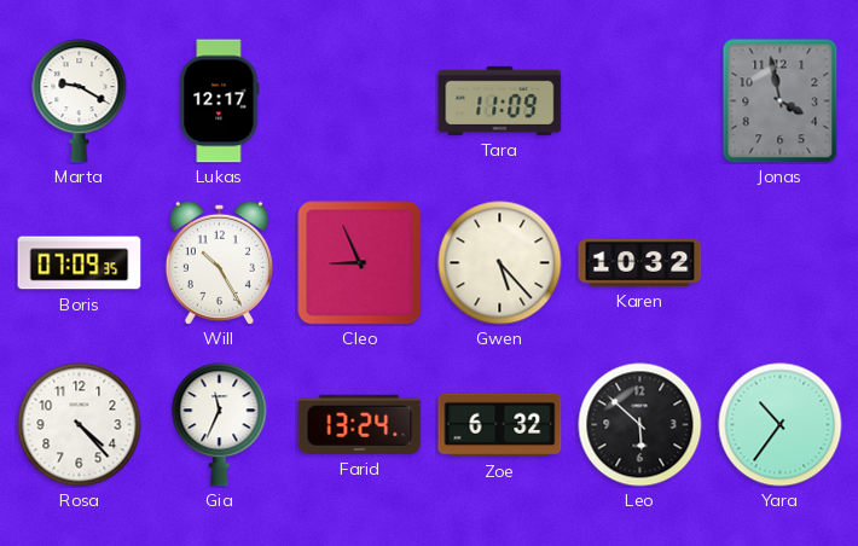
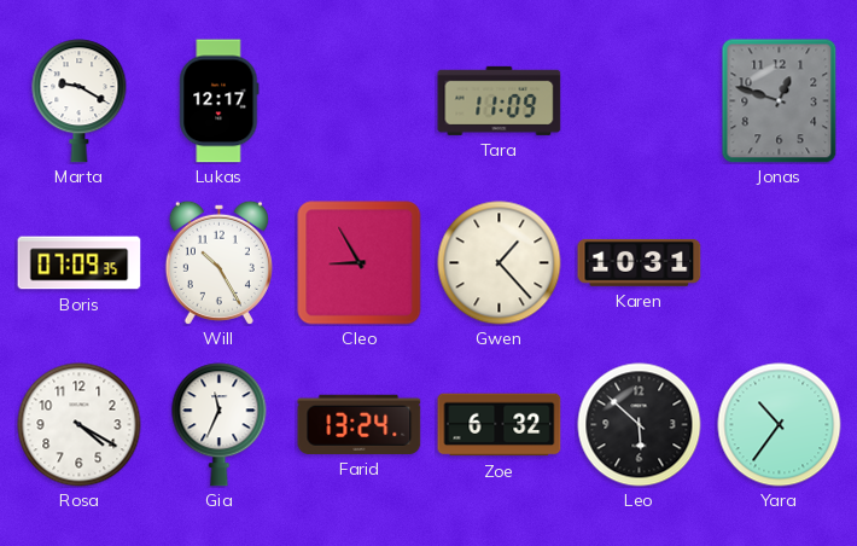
Jonas: 3:58 -> 12:48
Cleo: 8:56 -> 8:55
Gwen: 5:23 -> 1:23
Karen: 10:32 -> 10:31
Rosa: 4:23 -> 4:20
